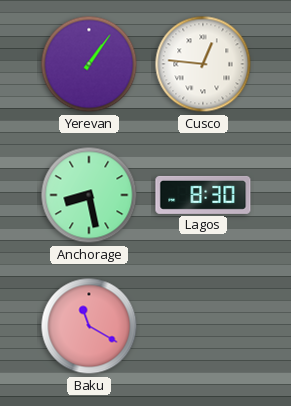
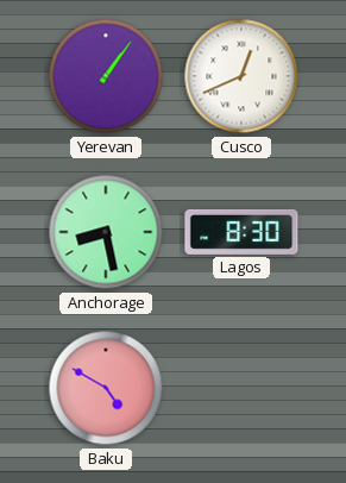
Cusco: 12:46 -> 12:41
Baku: 11:20 -> 4:50
